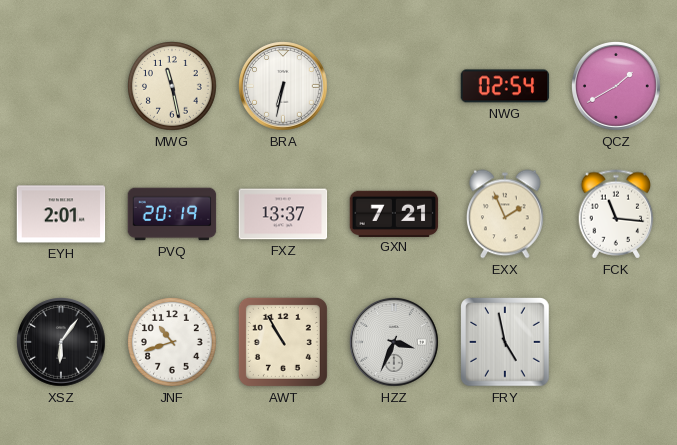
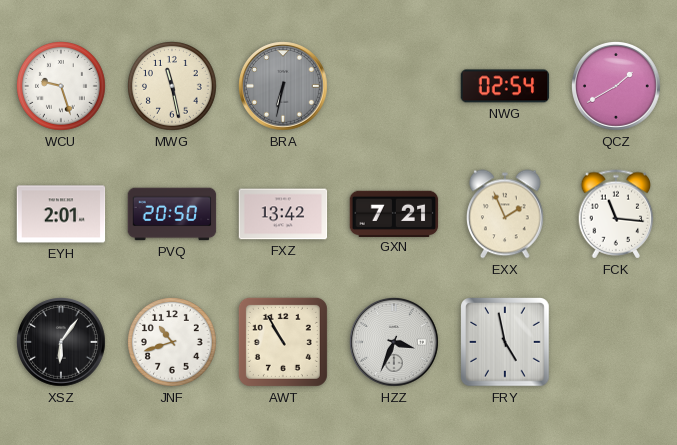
WCU: none -> 9:27
BRA dial: white -> grey
PVQ: 20:19 -> 20:50
FXZ: 13:37 -> 13:42
